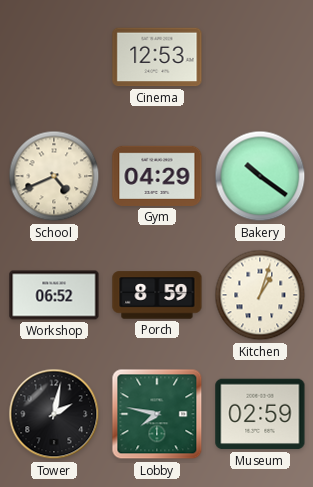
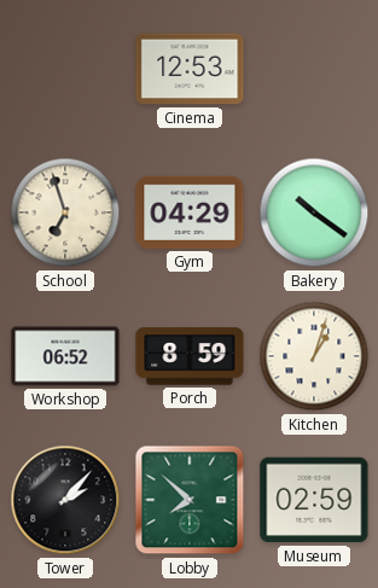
School: 4:41 -> 6:57
Tower: 2:02 -> 2:07
Lobby: 7:47 -> 7:52
